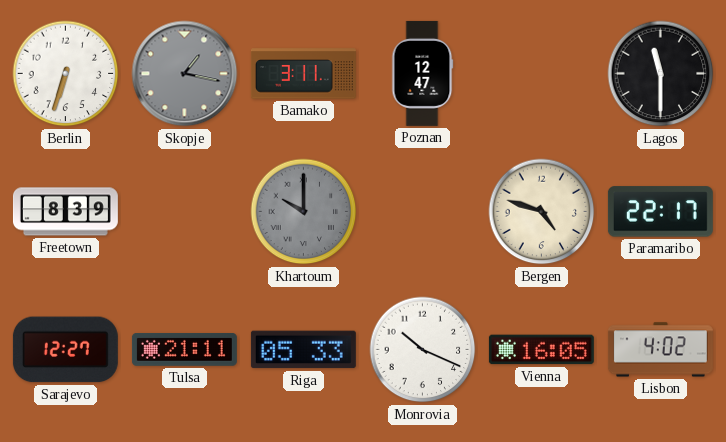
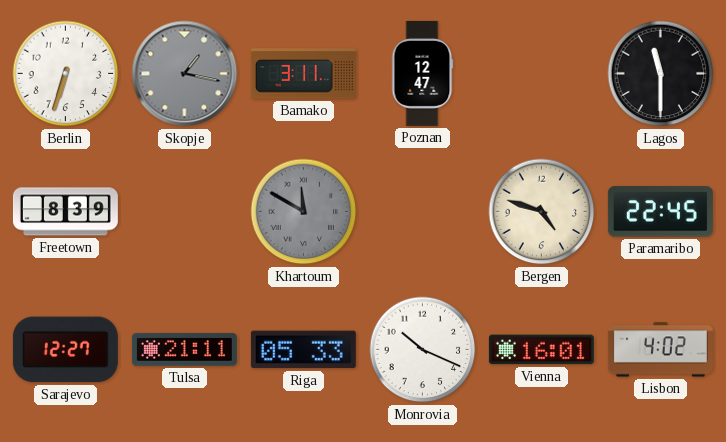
Khartoum: 10:00 -> 11:50
Paramaribo: 22:17 -> 22:45
Vienna: 16:05 -> 16:01
